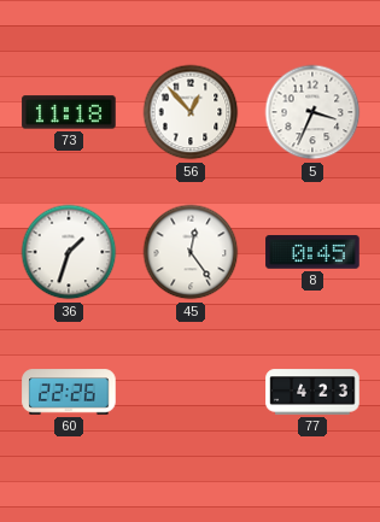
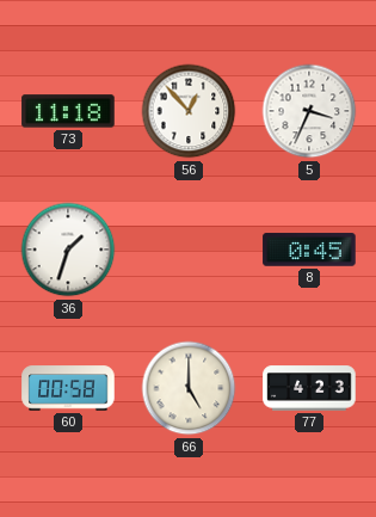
45: 12:24 -> none
60: 22:26 -> 00:58
66: none -> 5:00
